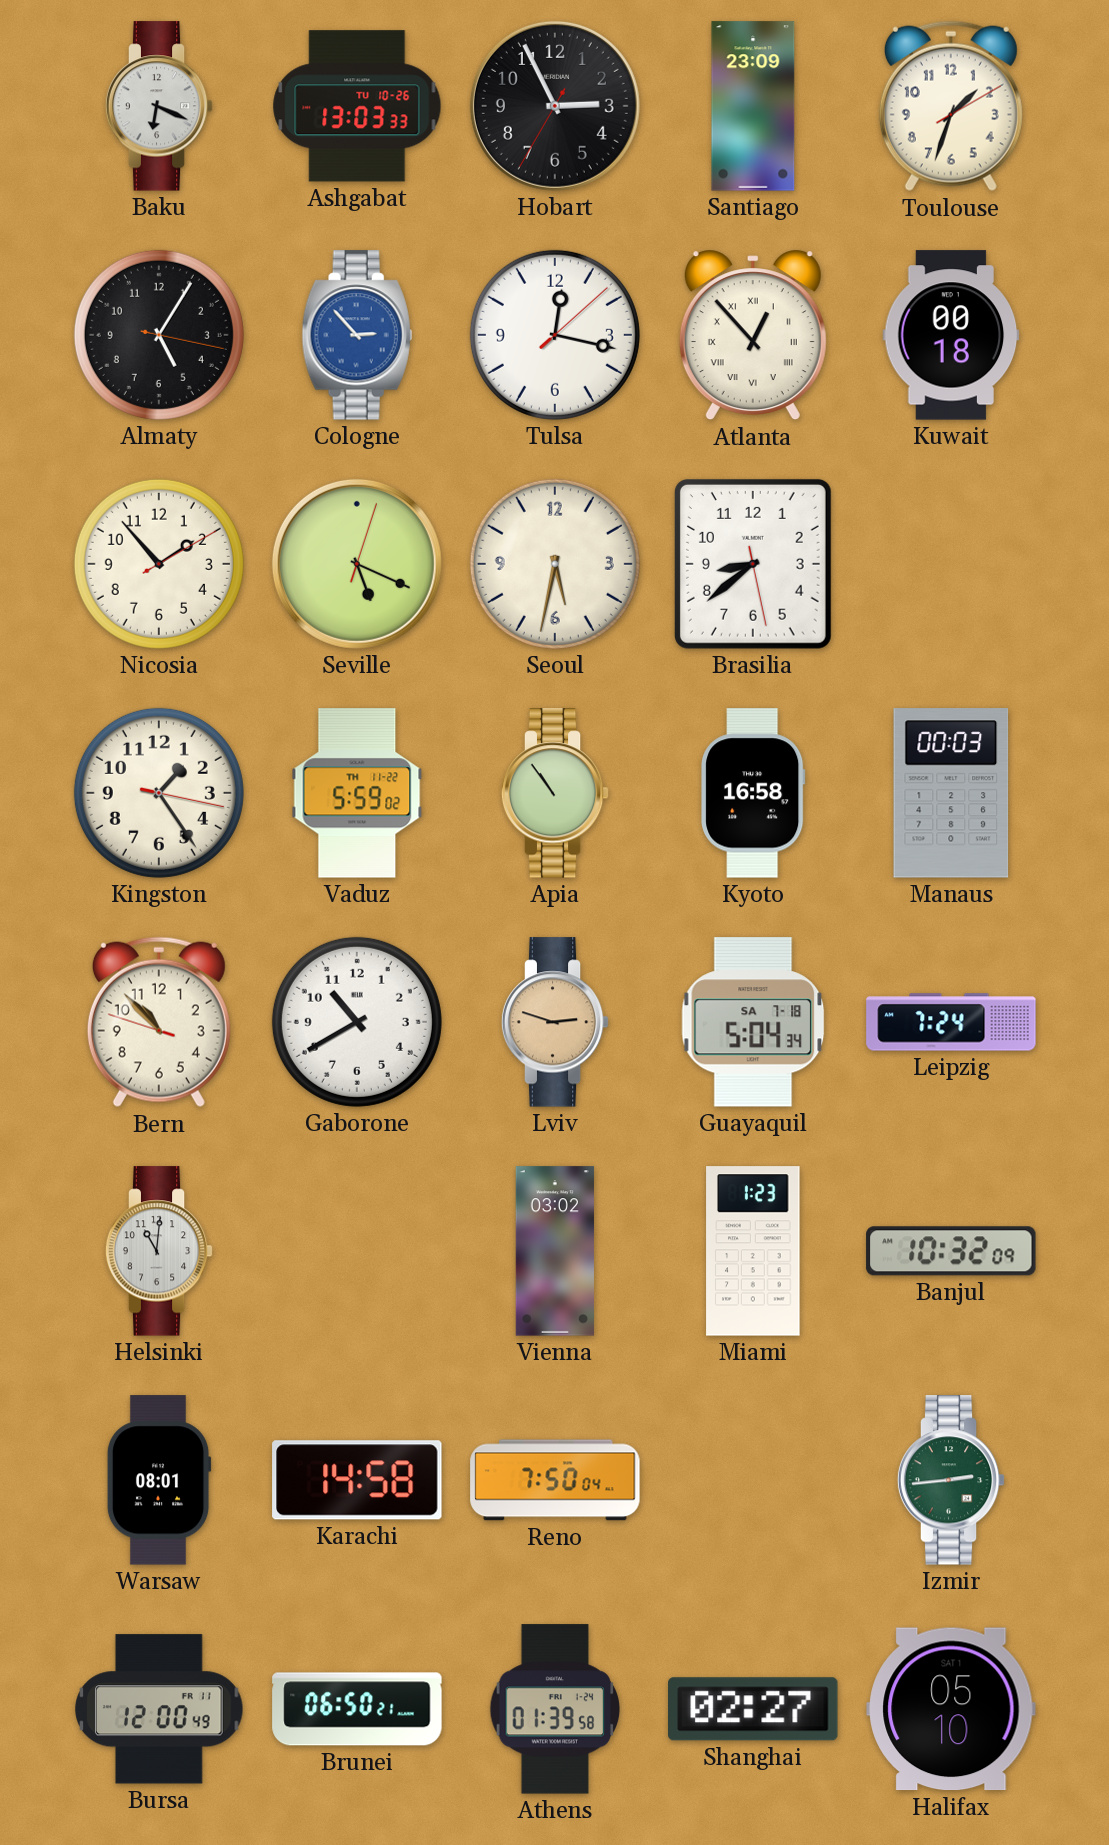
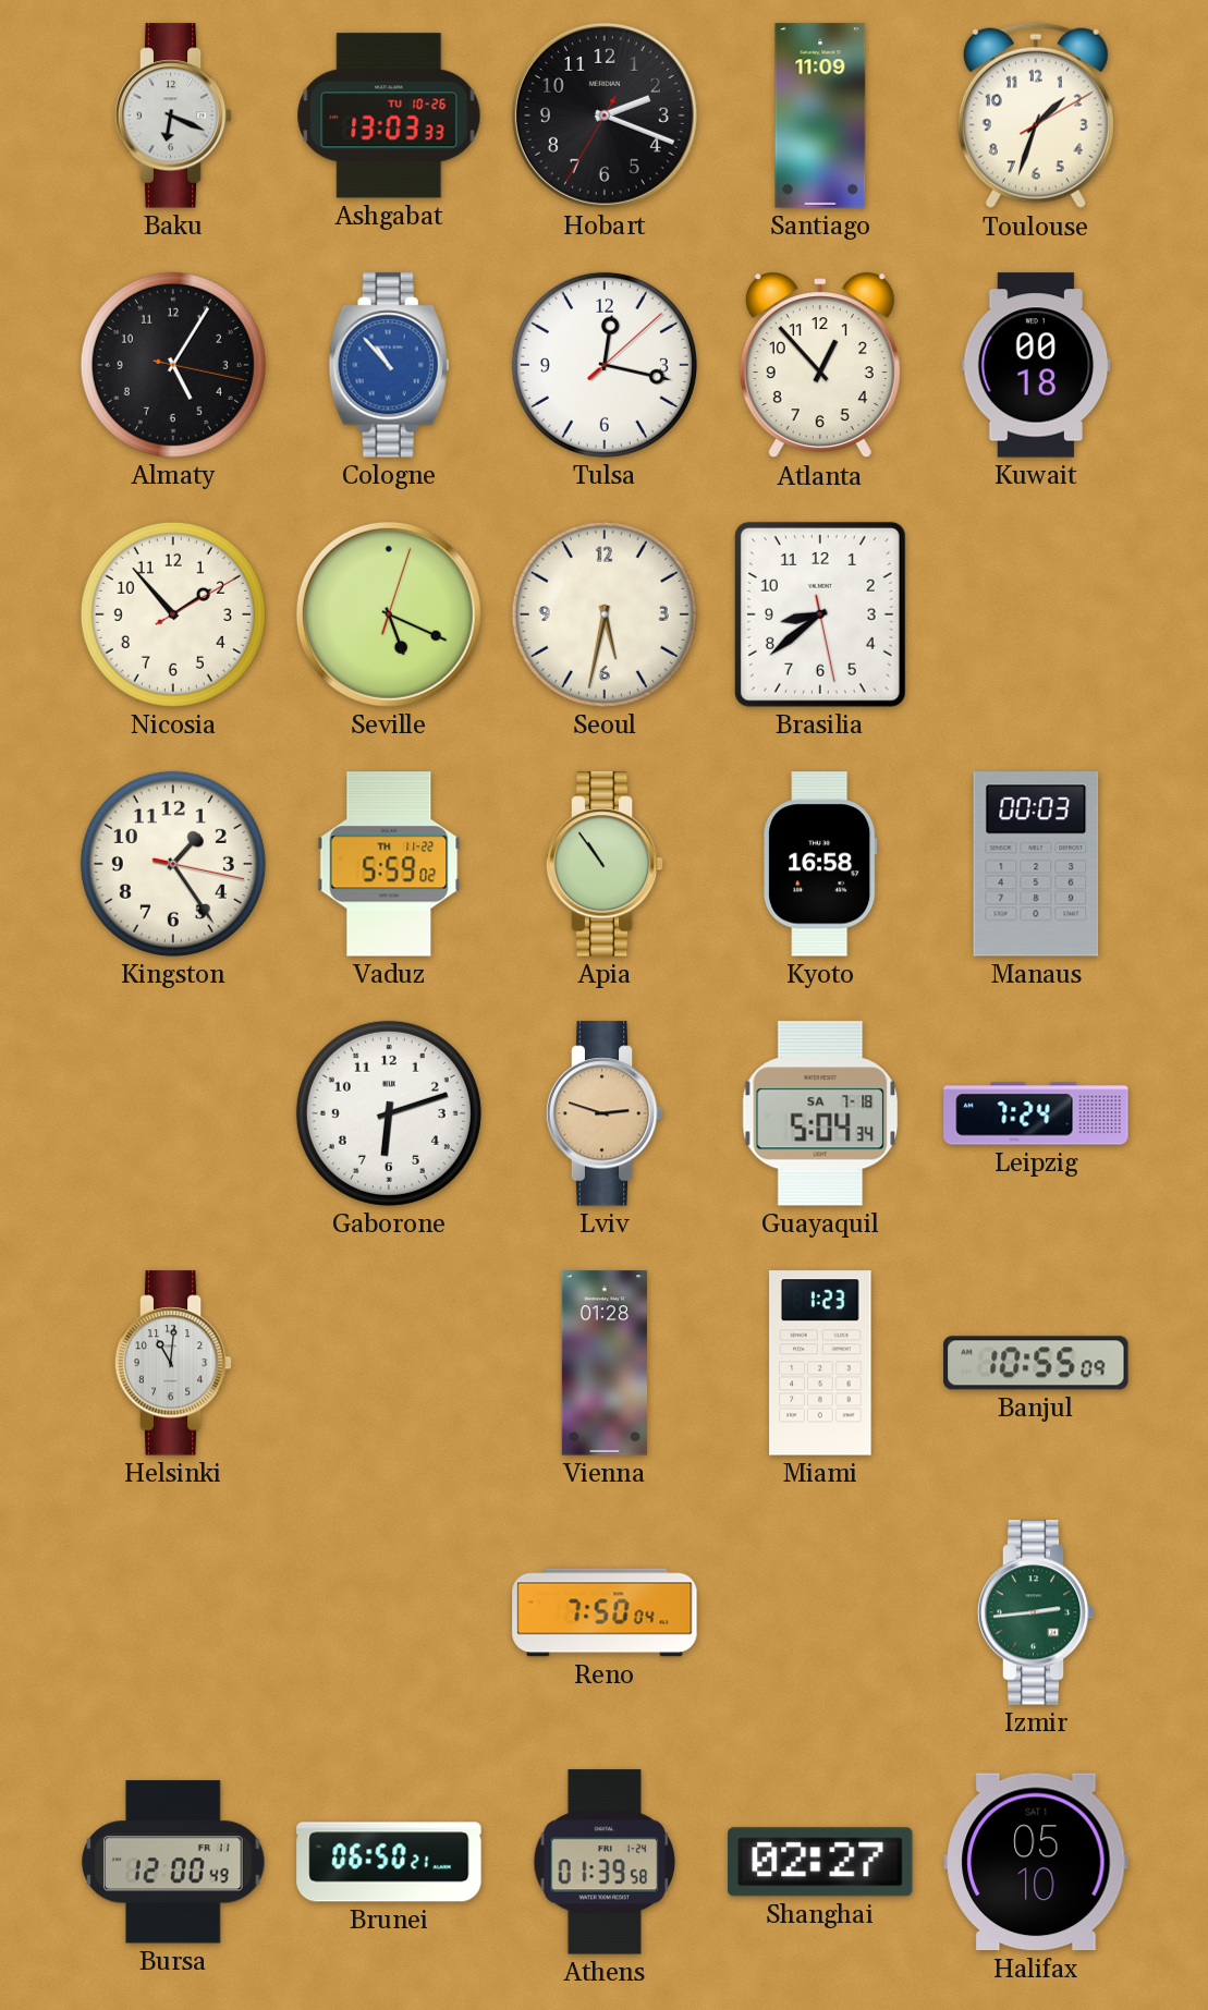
Hobart: 2:55 -> 2:18
Santiago: 23:09 -> 11:09
Cologne: 2:53 -> 10:53
Atlanta numerals: Roman -> Arabic
Bern: 10:52 -> none
Gaborone: 10:40 -> 6:12
Vienna: 03:02 -> 01:28
Banjul: 10:32 -> 10:55
Warsaw: 08:01 -> none
Karachi: 14:58 -> none
